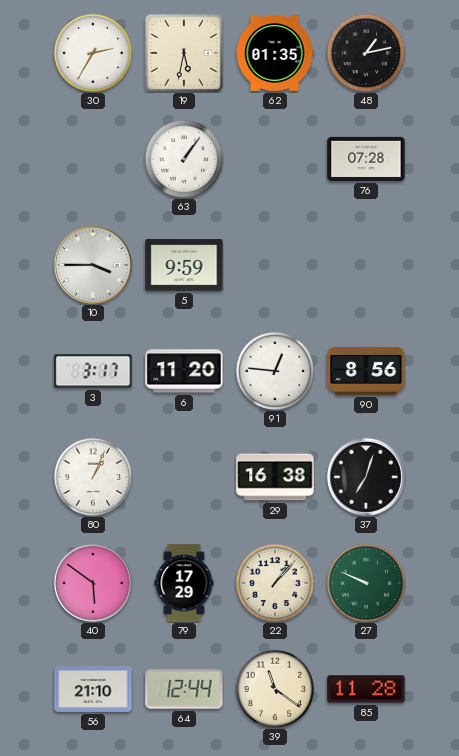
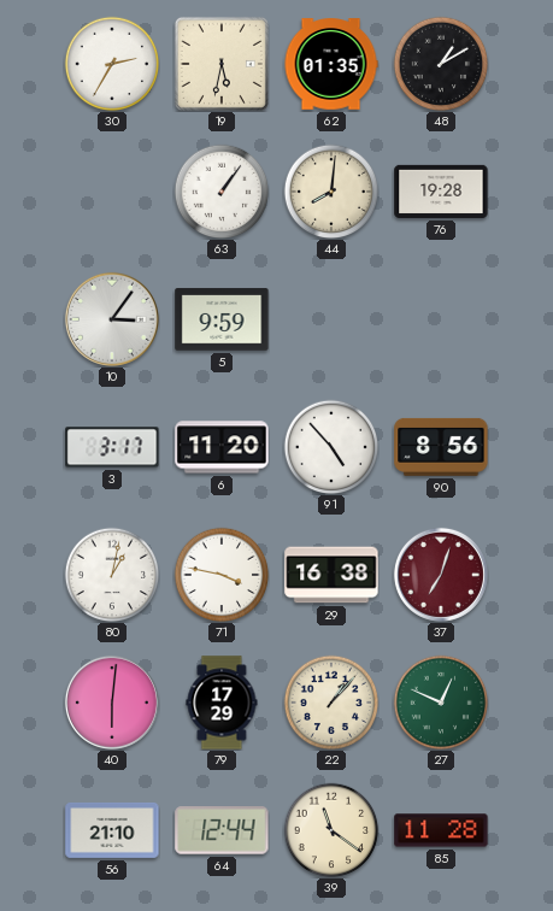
48: 1:13 -> 1:10
44: none -> 8:01
76: 07:28 -> 19:28
10: 3:45 -> 3:06
91: 12:46 -> 4:53
80: 1:04 -> 1:02
71: none -> 3:47
37 dial: black -> burgundy
40: 5:51 -> 6:01
27: 9:49 -> 12:49
